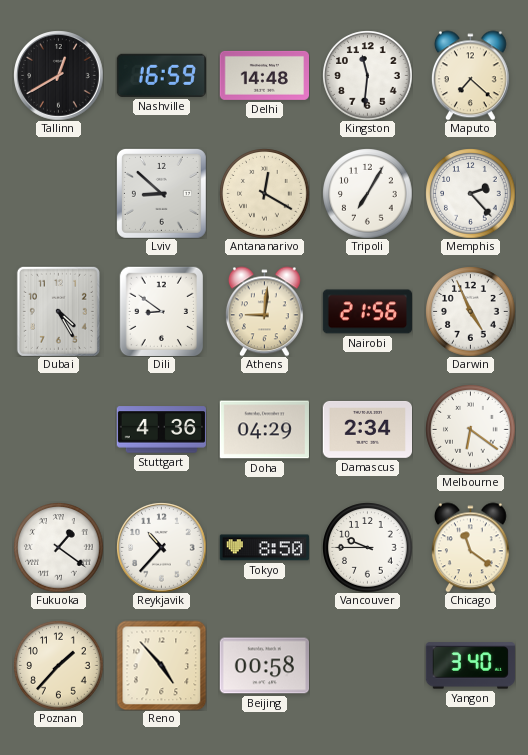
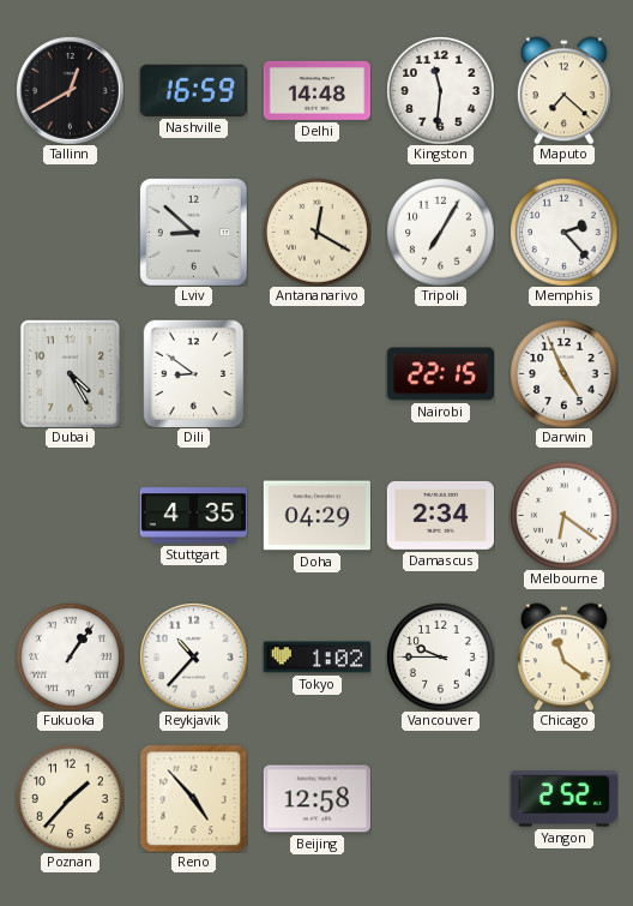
Athens: 9:01 -> none
Nairobi: 21:56 -> 22:15
Stuttgart: 4:36 -> 4:35
Fukuoka: 1:21 -> 1:06
Tokyo: 8:50 -> 1:02
Beijing: 00:58 -> 12:58
Yangon: 3:40 -> 2:52
